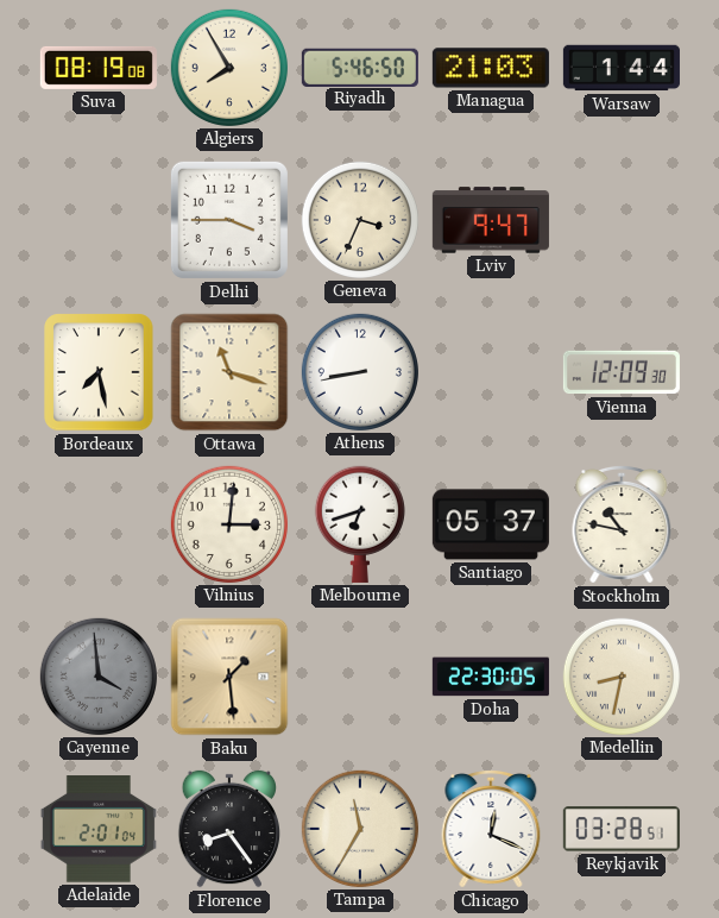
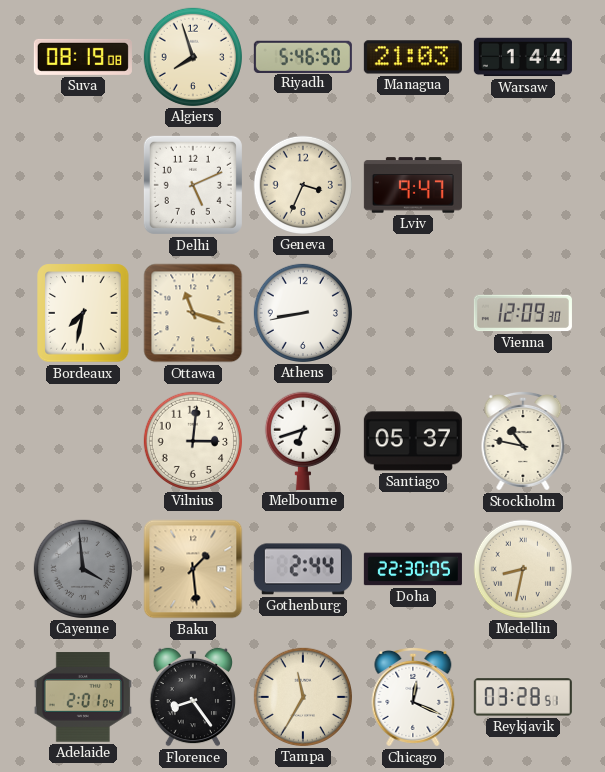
Algiers: 7:55 -> 7:57
Delhi: 3:45 -> 5:11
Bordeaux: 7:28 -> 7:32
Gothenburg: none -> 2:44
